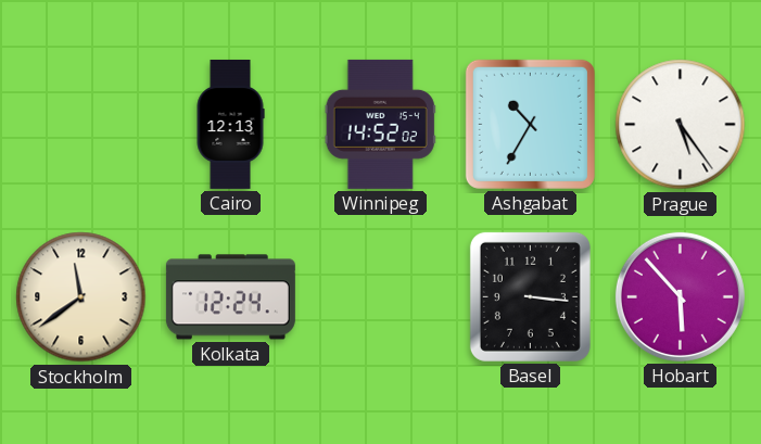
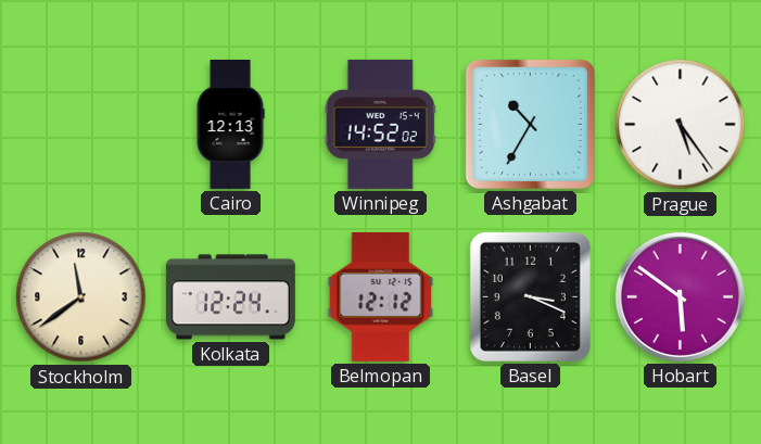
Belmopan: none -> 12:12
Basel: 3:16 -> 3:19
Hobart: 5:53 -> 5:51
